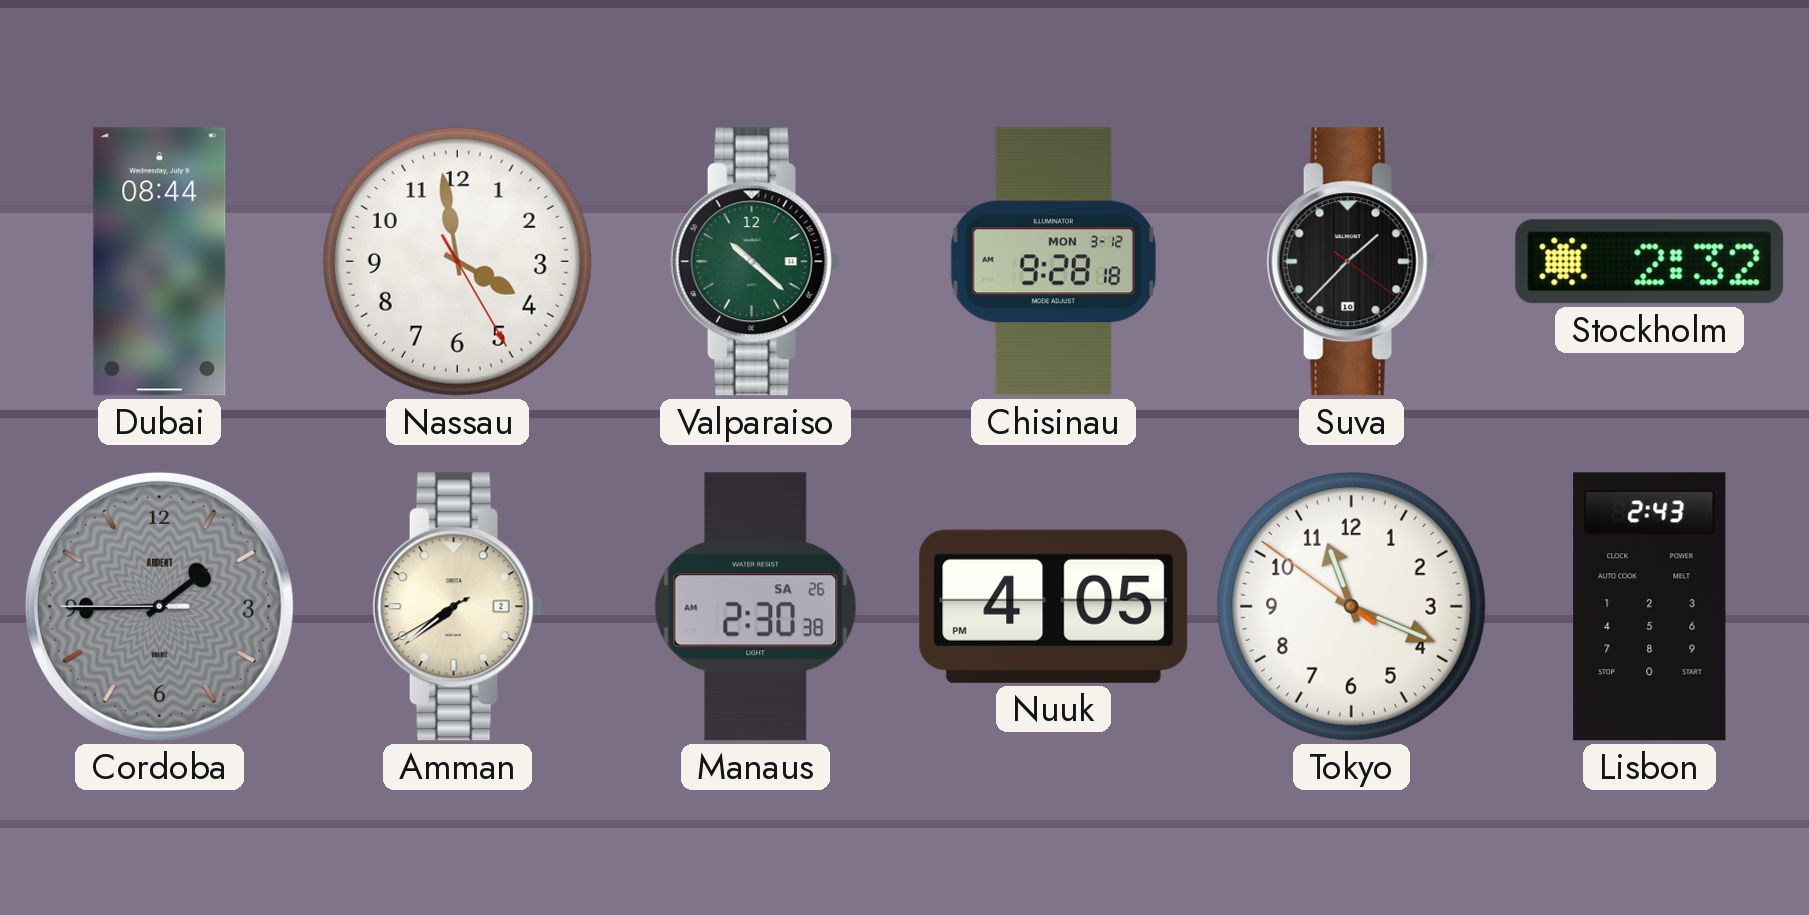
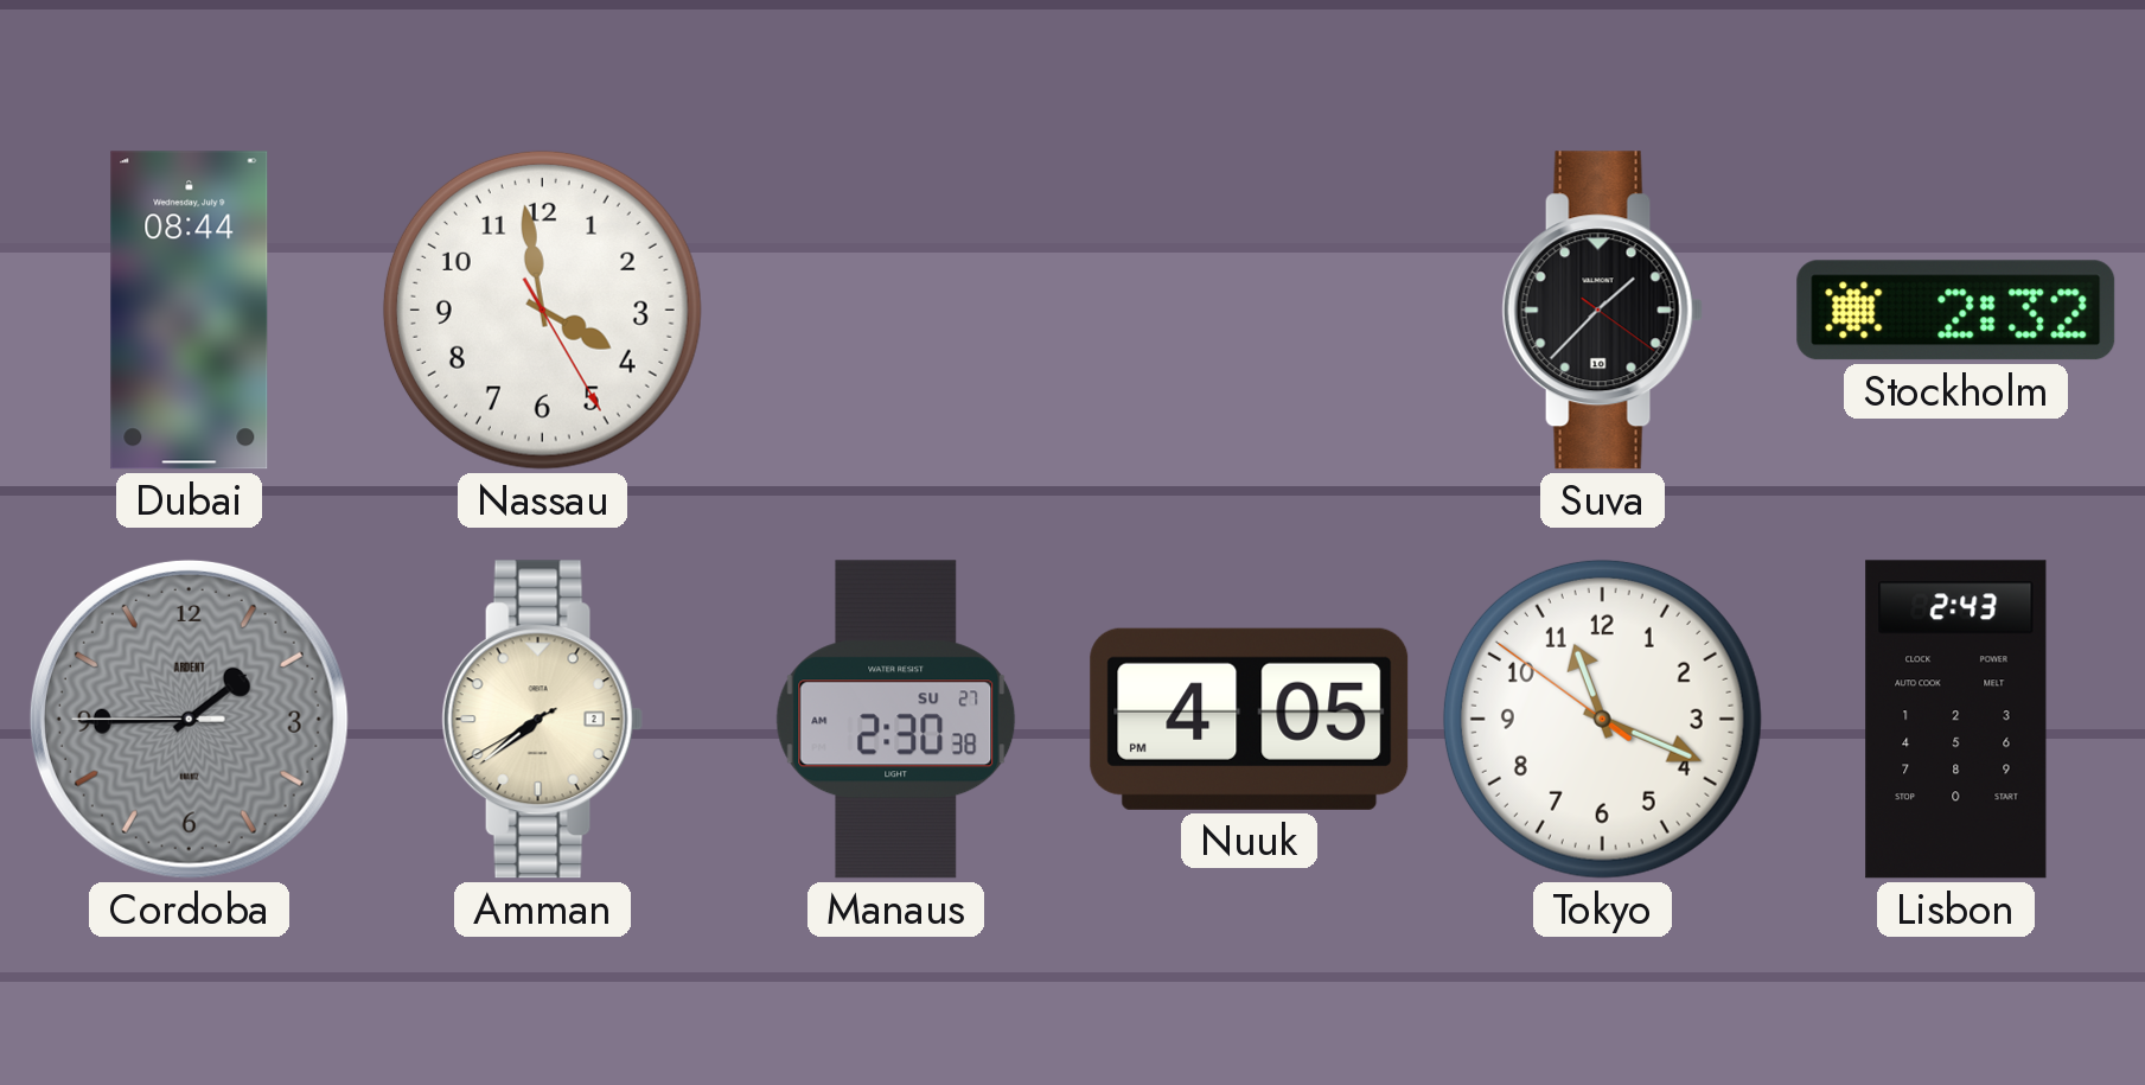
Valparaiso: 10:22 -> none
Chisinau: 9:28 -> none
Manaus date: SA 26 -> SU 27
